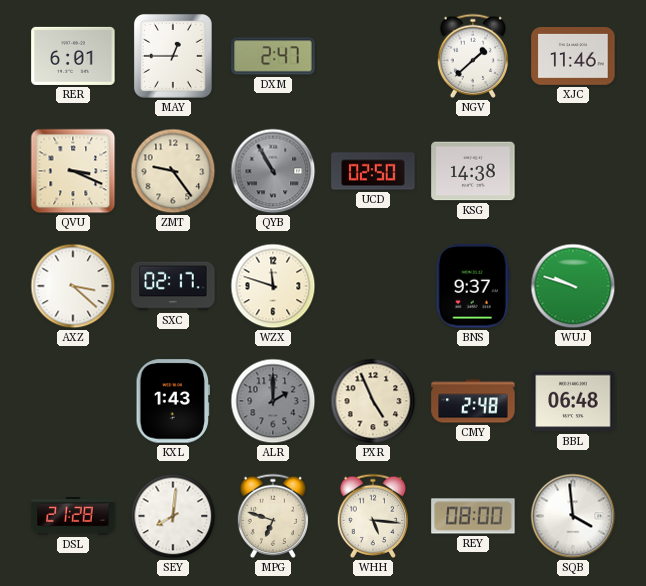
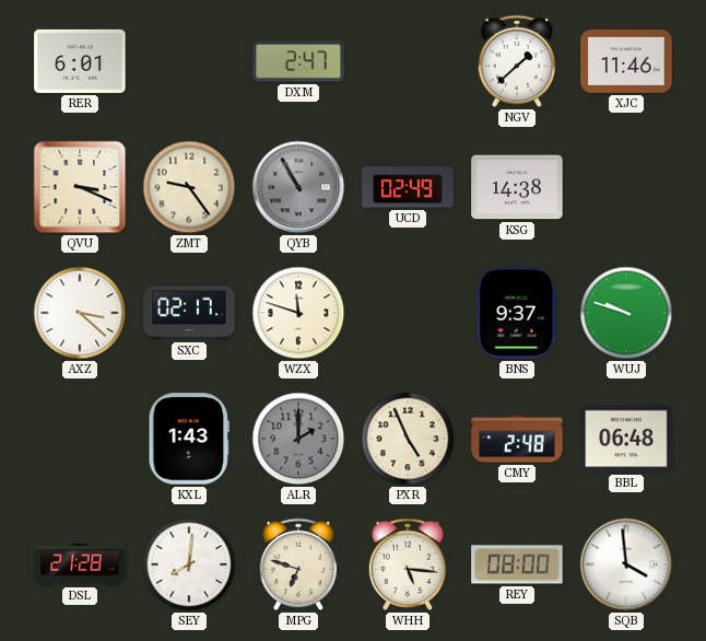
MAY: 12:45 -> none
UCD: 02:50 -> 02:49
